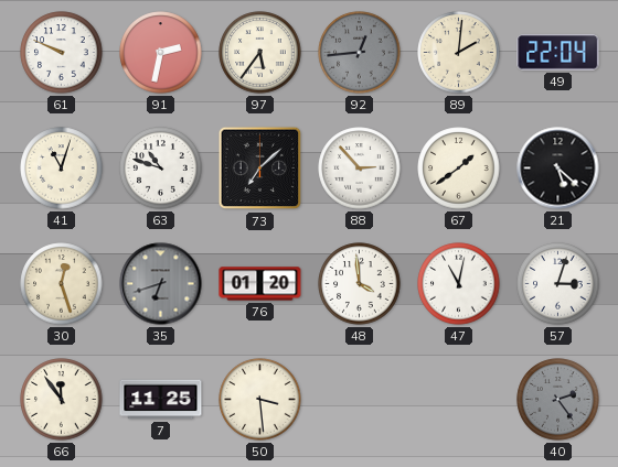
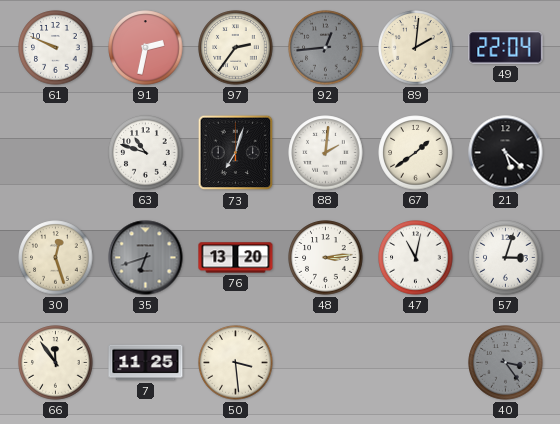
97: 5:36 -> 2:36
41: 11:03 -> none
73: 7:08 -> 7:03
88: 2:53 -> 2:01
76: 01:20 -> 13:20
48: 3:59 -> 3:14
40: 2:24 -> 3:24
